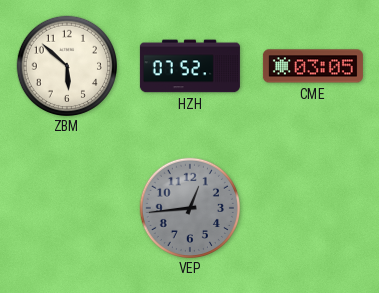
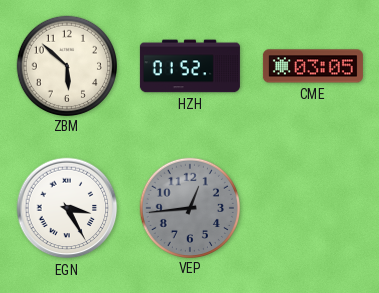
HZH: 07:52 -> 01:52
EGN: none -> 3:25
